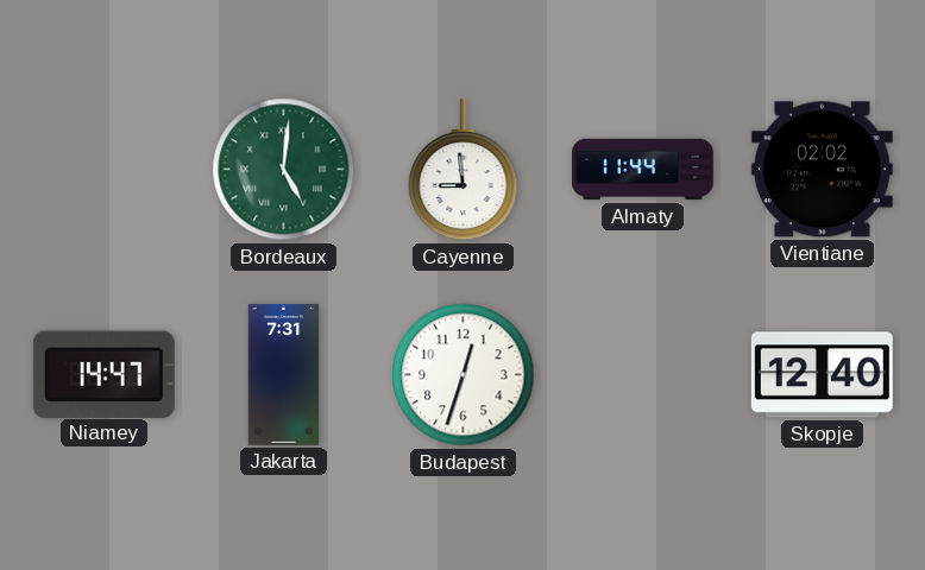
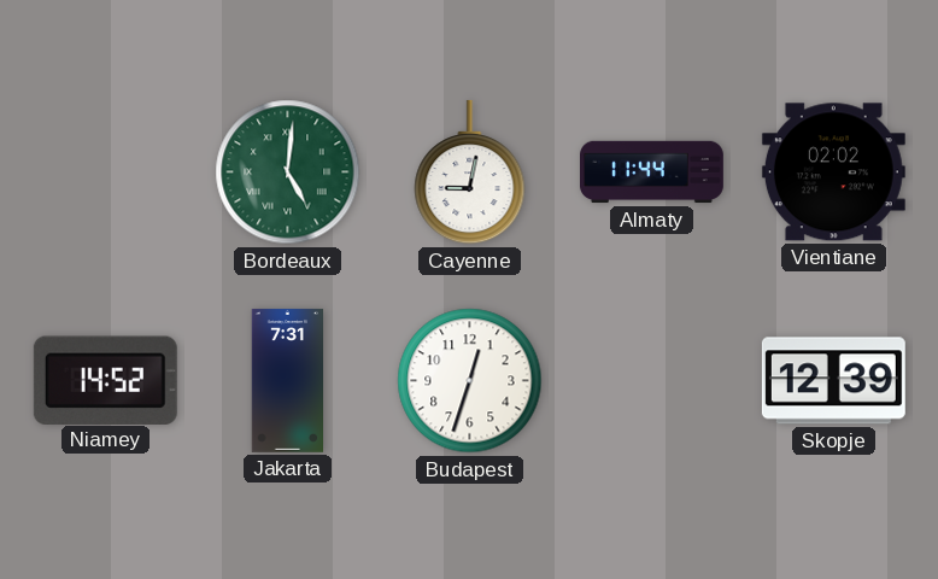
Cayenne: 8:59 -> 9:02
Niamey: 14:47 -> 14:52
Skopje: 12:40 -> 12:39
